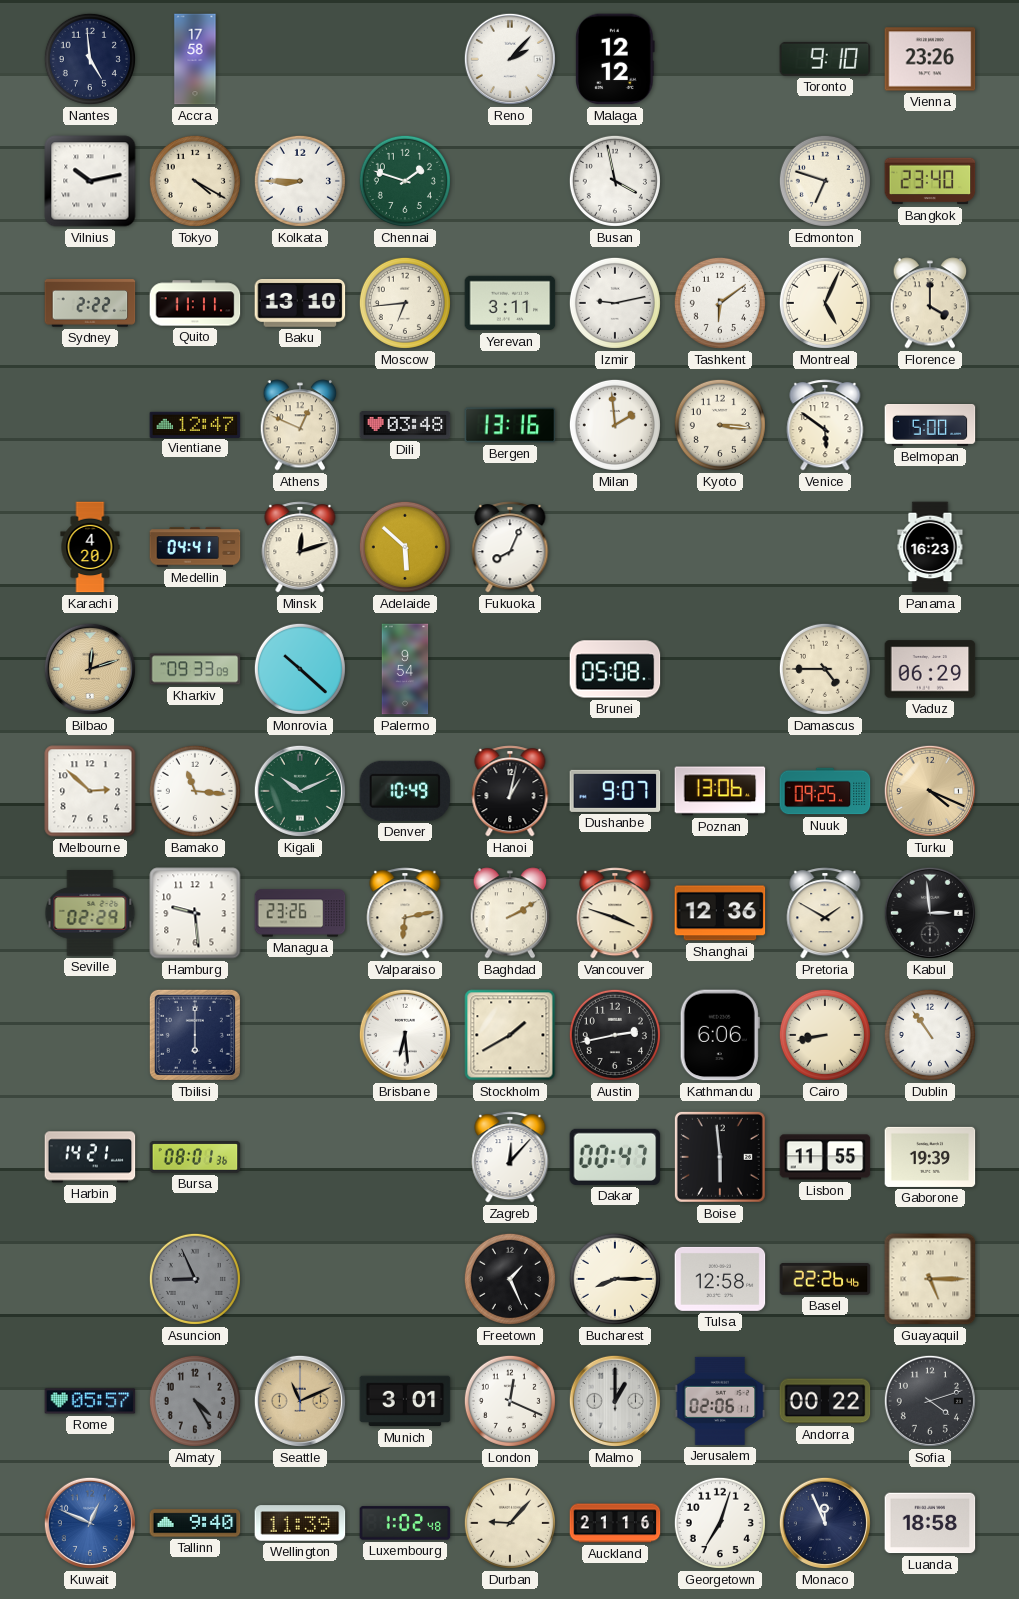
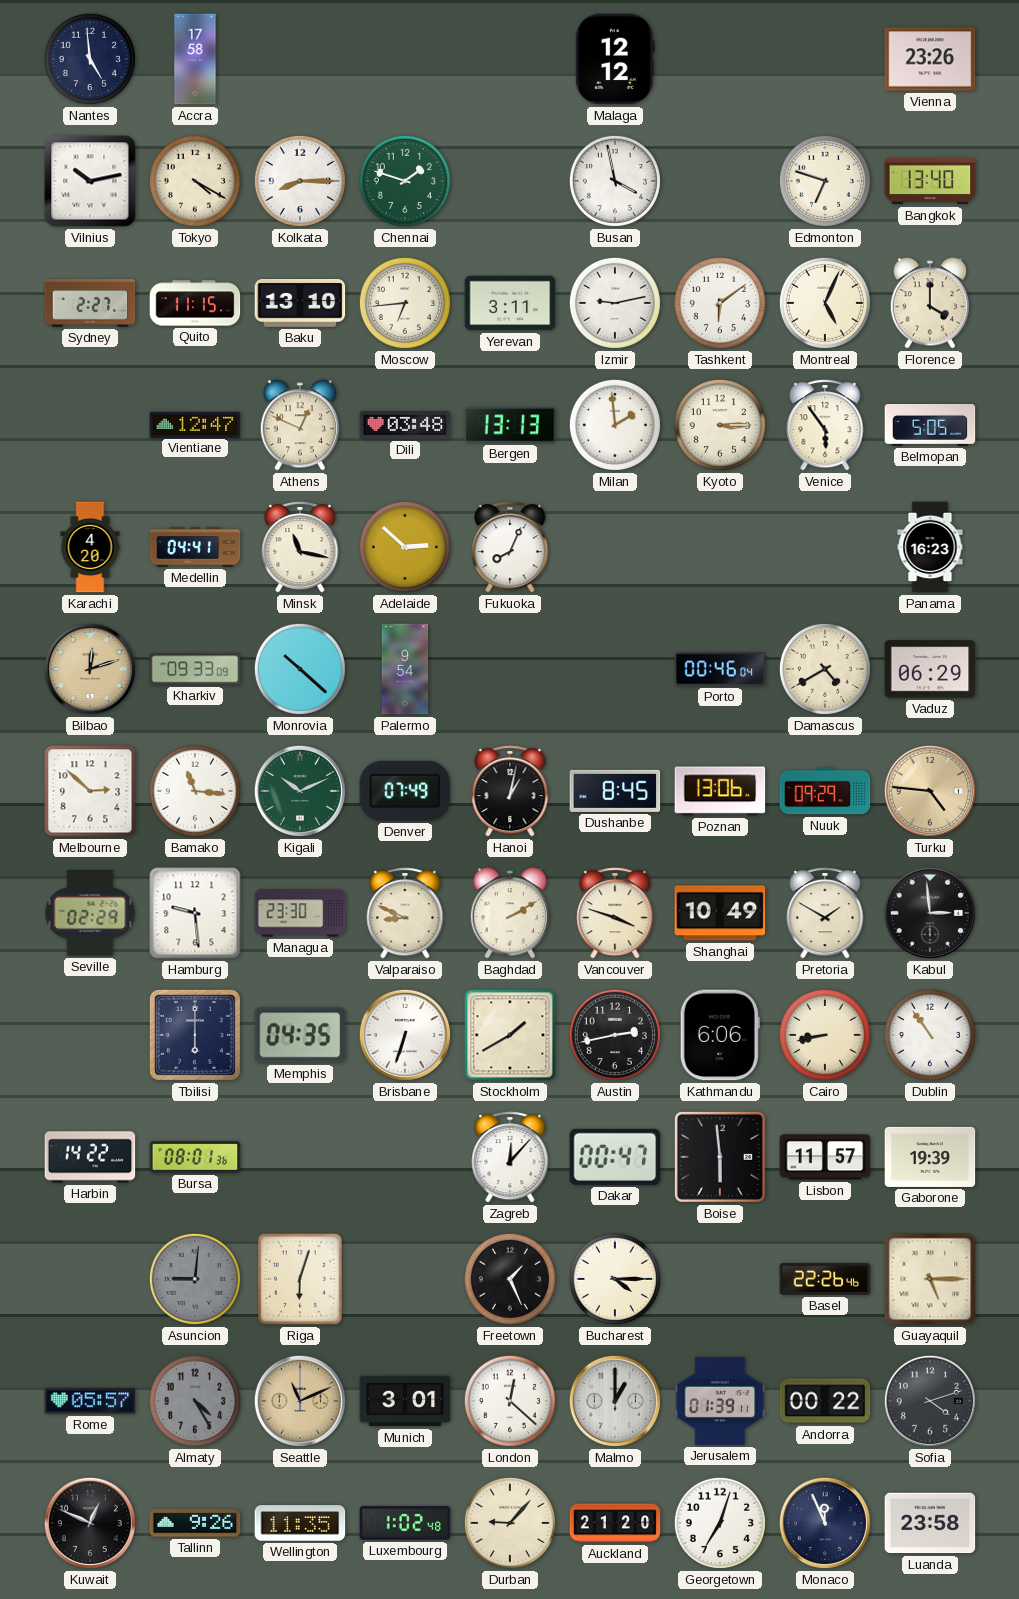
Reno: 2:07 -> none
Toronto: 9:10 -> none
Kolkata: 8:45 -> 8:15
Bangkok: 23:40 -> 13:40
Sydney: 2:22 -> 2:27
Quito: 11:11 -> 11:15
Bergen: 13:16 -> 13:13
Kyoto: 3:16 -> 3:15
Venice: 5:51 -> 5:54
Belmopan: 5:00 -> 5:05
Minsk: 12:12 -> 11:17
Adelaide: 5:52 -> 2:52
Brunei: 05:08 -> none
Porto: none -> 00:46
Damascus: 4:45 -> 4:40
Denver: 10:49 -> 07:49
Dushanbe: 9:07 -> 8:45
Nuuk: 09:25 -> 09:29
Turku: 4:19 -> 4:46
Managua: 23:26 -> 23:30
Valparaiso: 6:13 -> 8:49
Shanghai: 12:36 -> 10:49
Memphis: none -> 04:35
Brisbane: 6:29 -> 6:33
Harbin: 14:21 -> 14:22
Lisbon: 11:55 -> 11:57
Asuncion: 8:56 -> 9:01
Riga: none -> 6:03
Bucharest: 8:15 -> 4:15
Tulsa: 12:58 -> none
London: 12:19 -> 12:22
Jerusalem: 02:06 -> 01:39
Kuwait dial: blue -> black
Tallinn: 9:40 -> 9:26
Wellington: 11:39 -> 11:35
Auckland: 21:16 -> 21:20
Luanda: 18:58 -> 23:58
